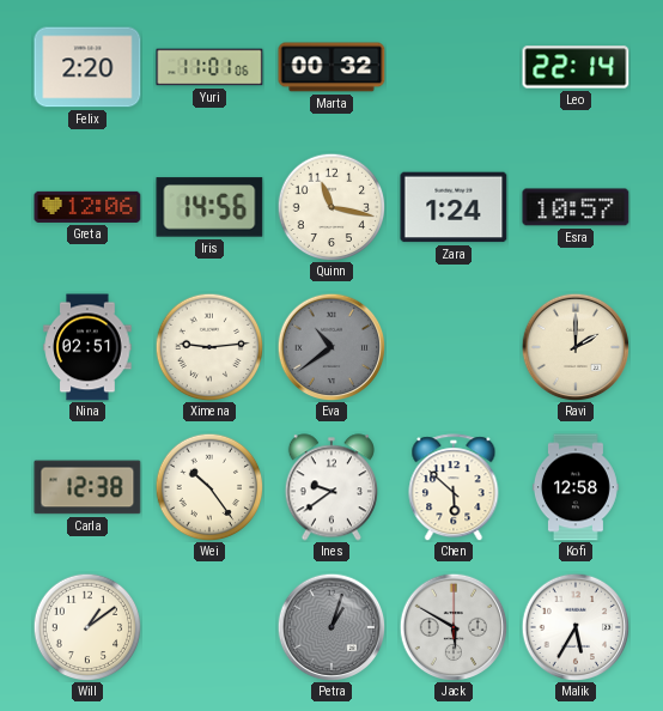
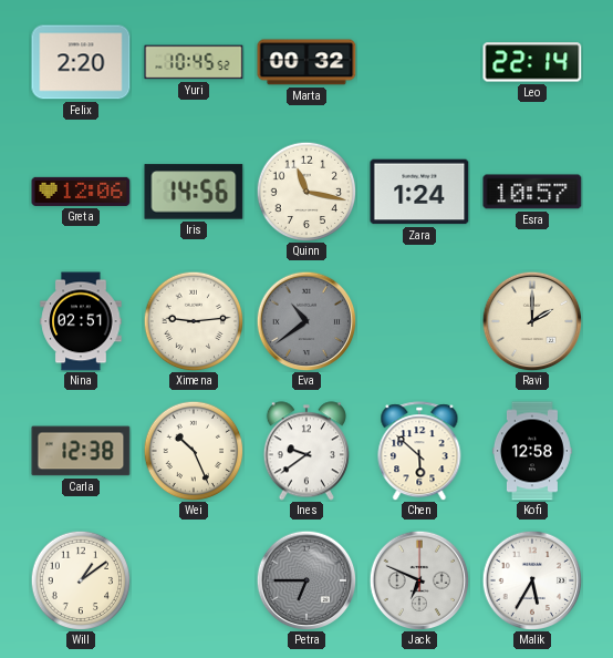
Yuri: 11:01 -> 10:45
Wei: 10:24 -> 10:26
Petra: 1:03 -> 6:45
Jack: 5:50 -> 6:49
